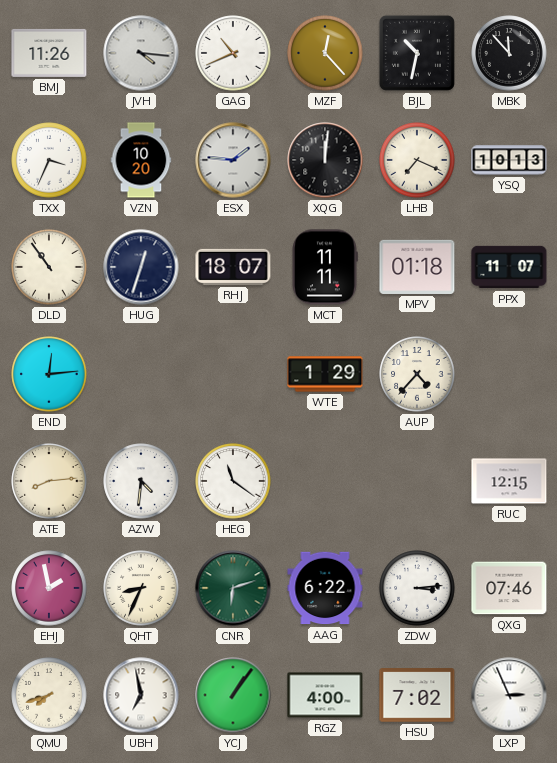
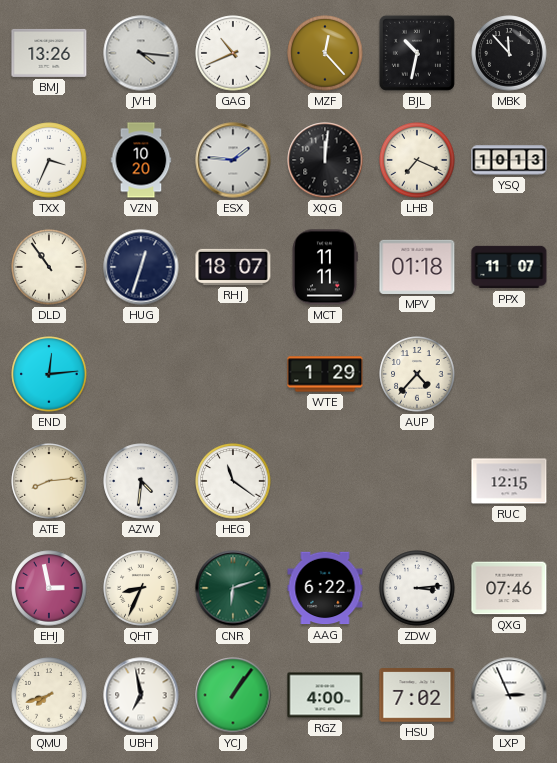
BMJ: 11:26 -> 13:26
EHJ: 1:58 -> 2:58
